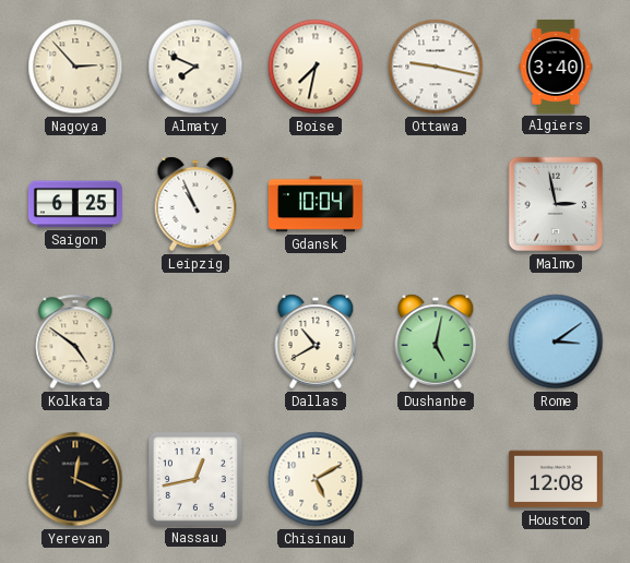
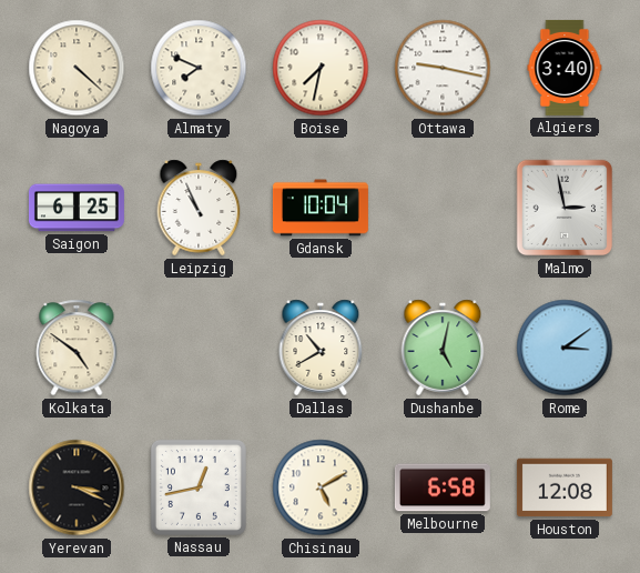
Nagoya: 2:53 -> 4:22
Yerevan: 12:19 -> 3:19
Melbourne: none -> 6:58
